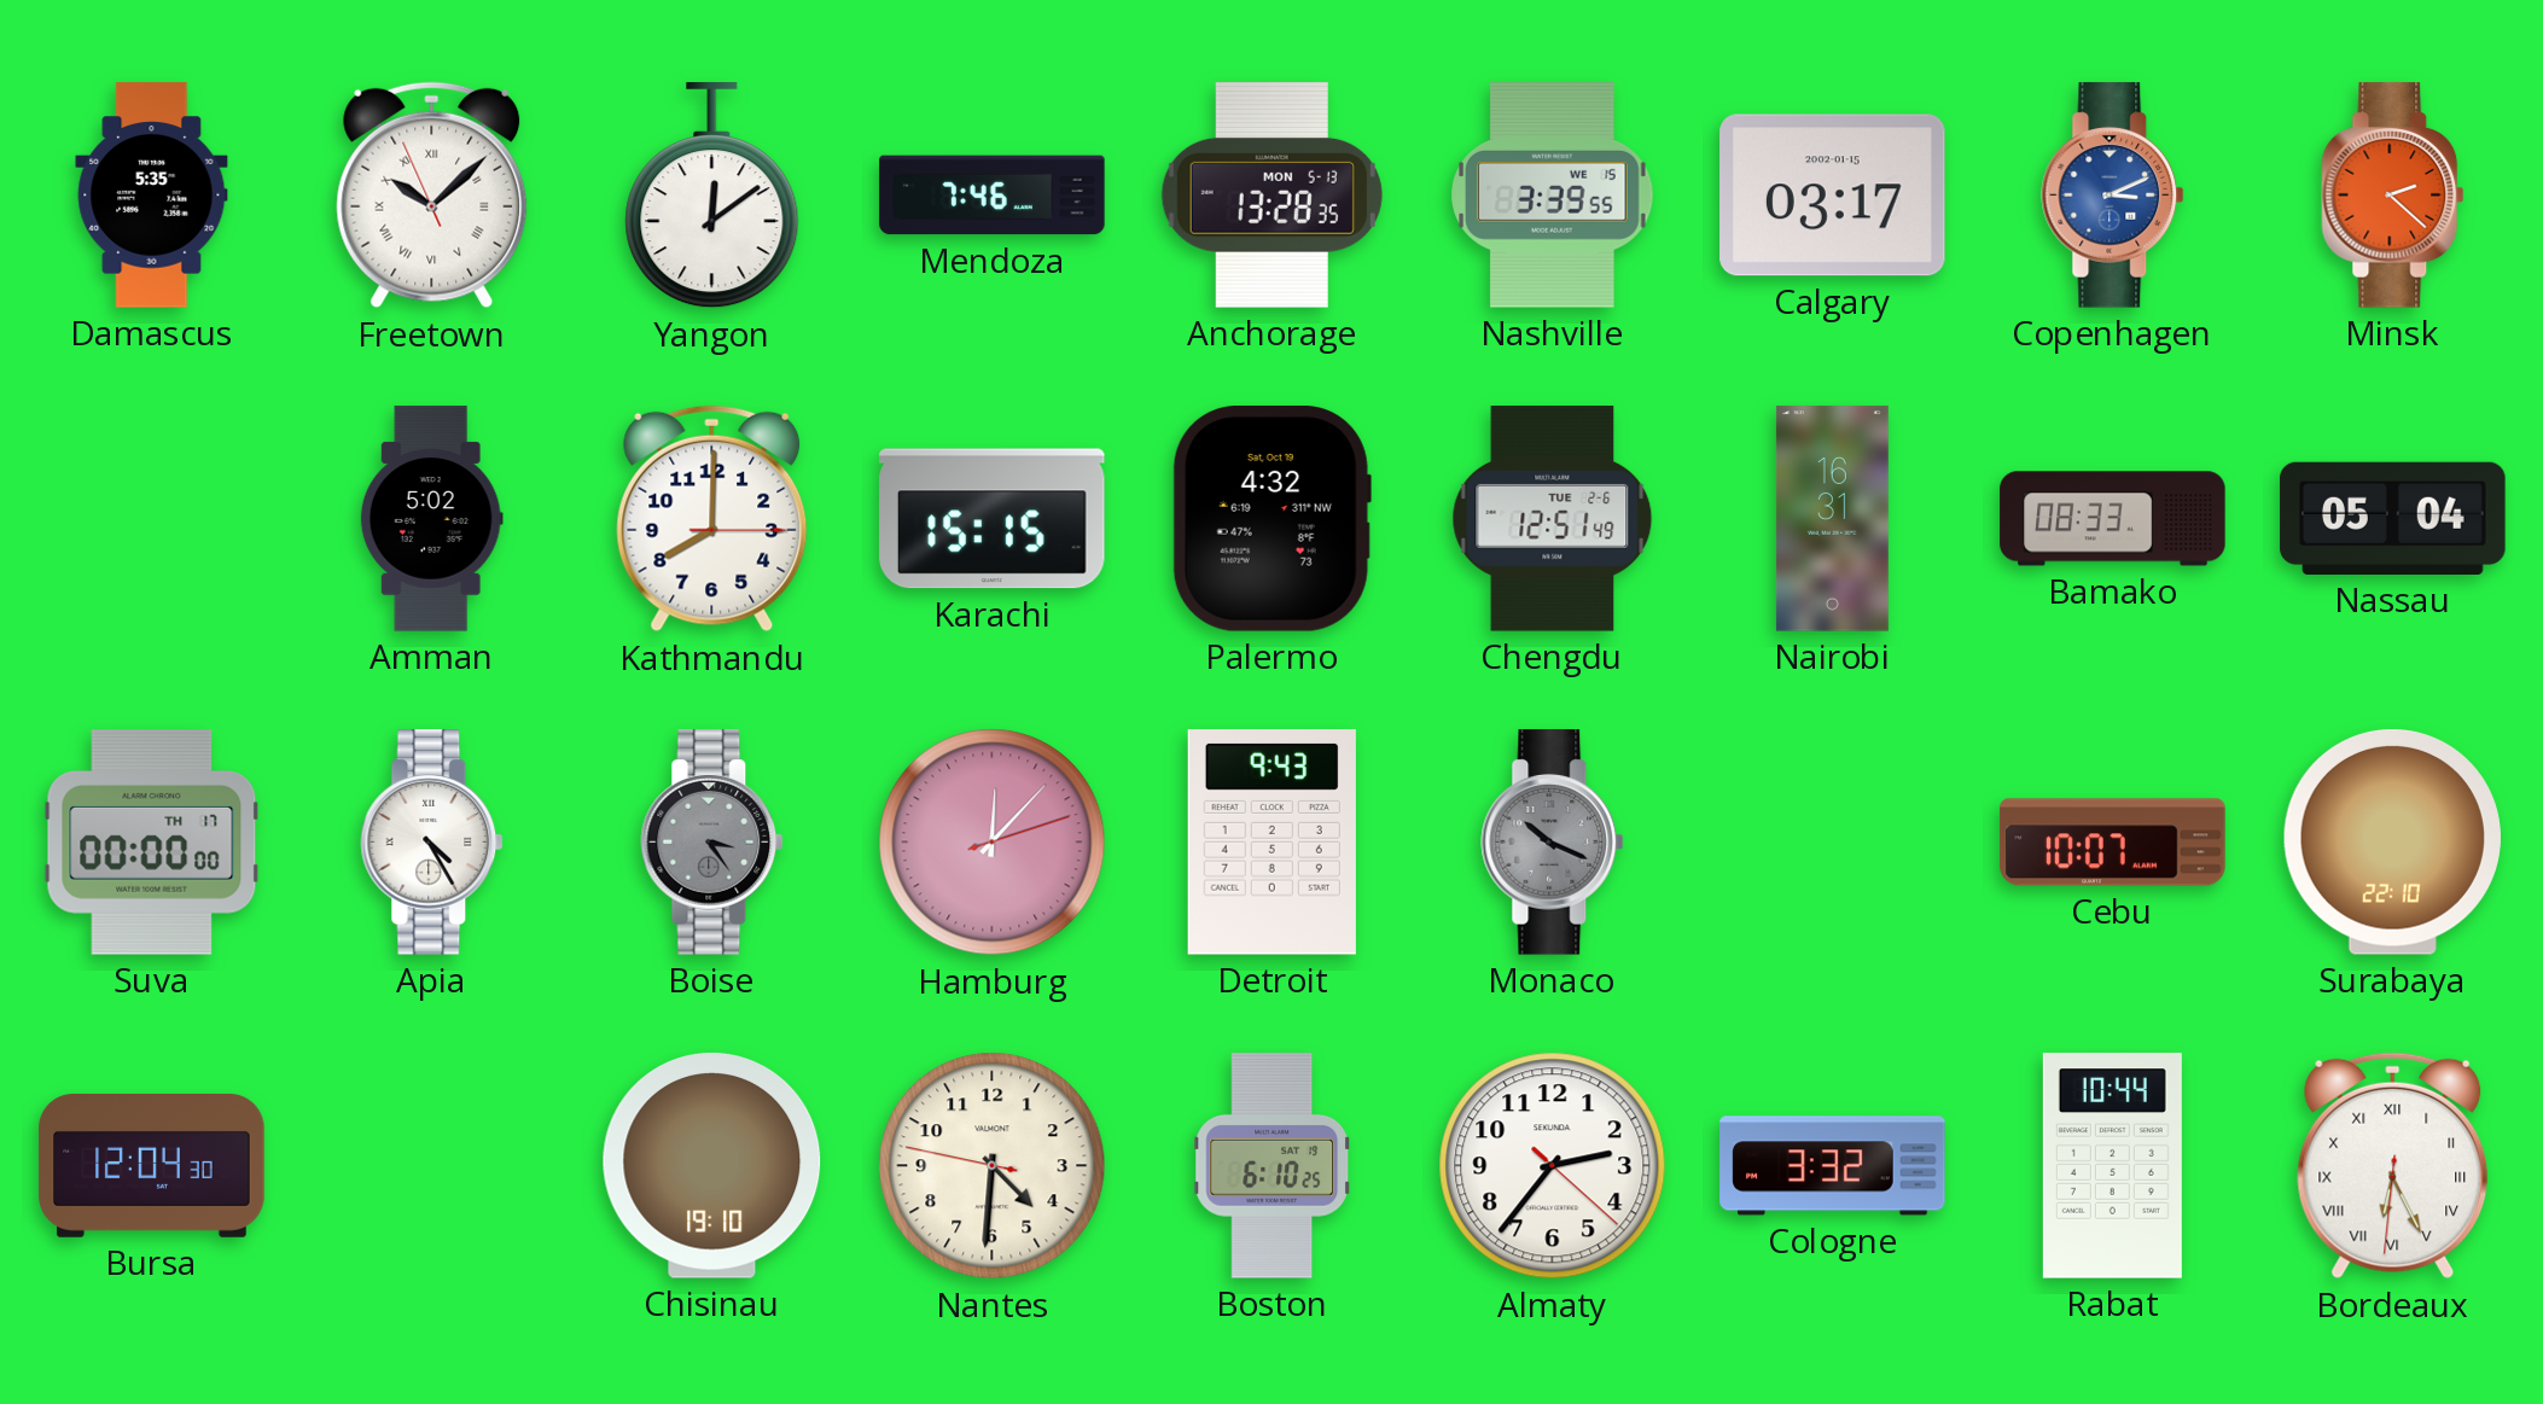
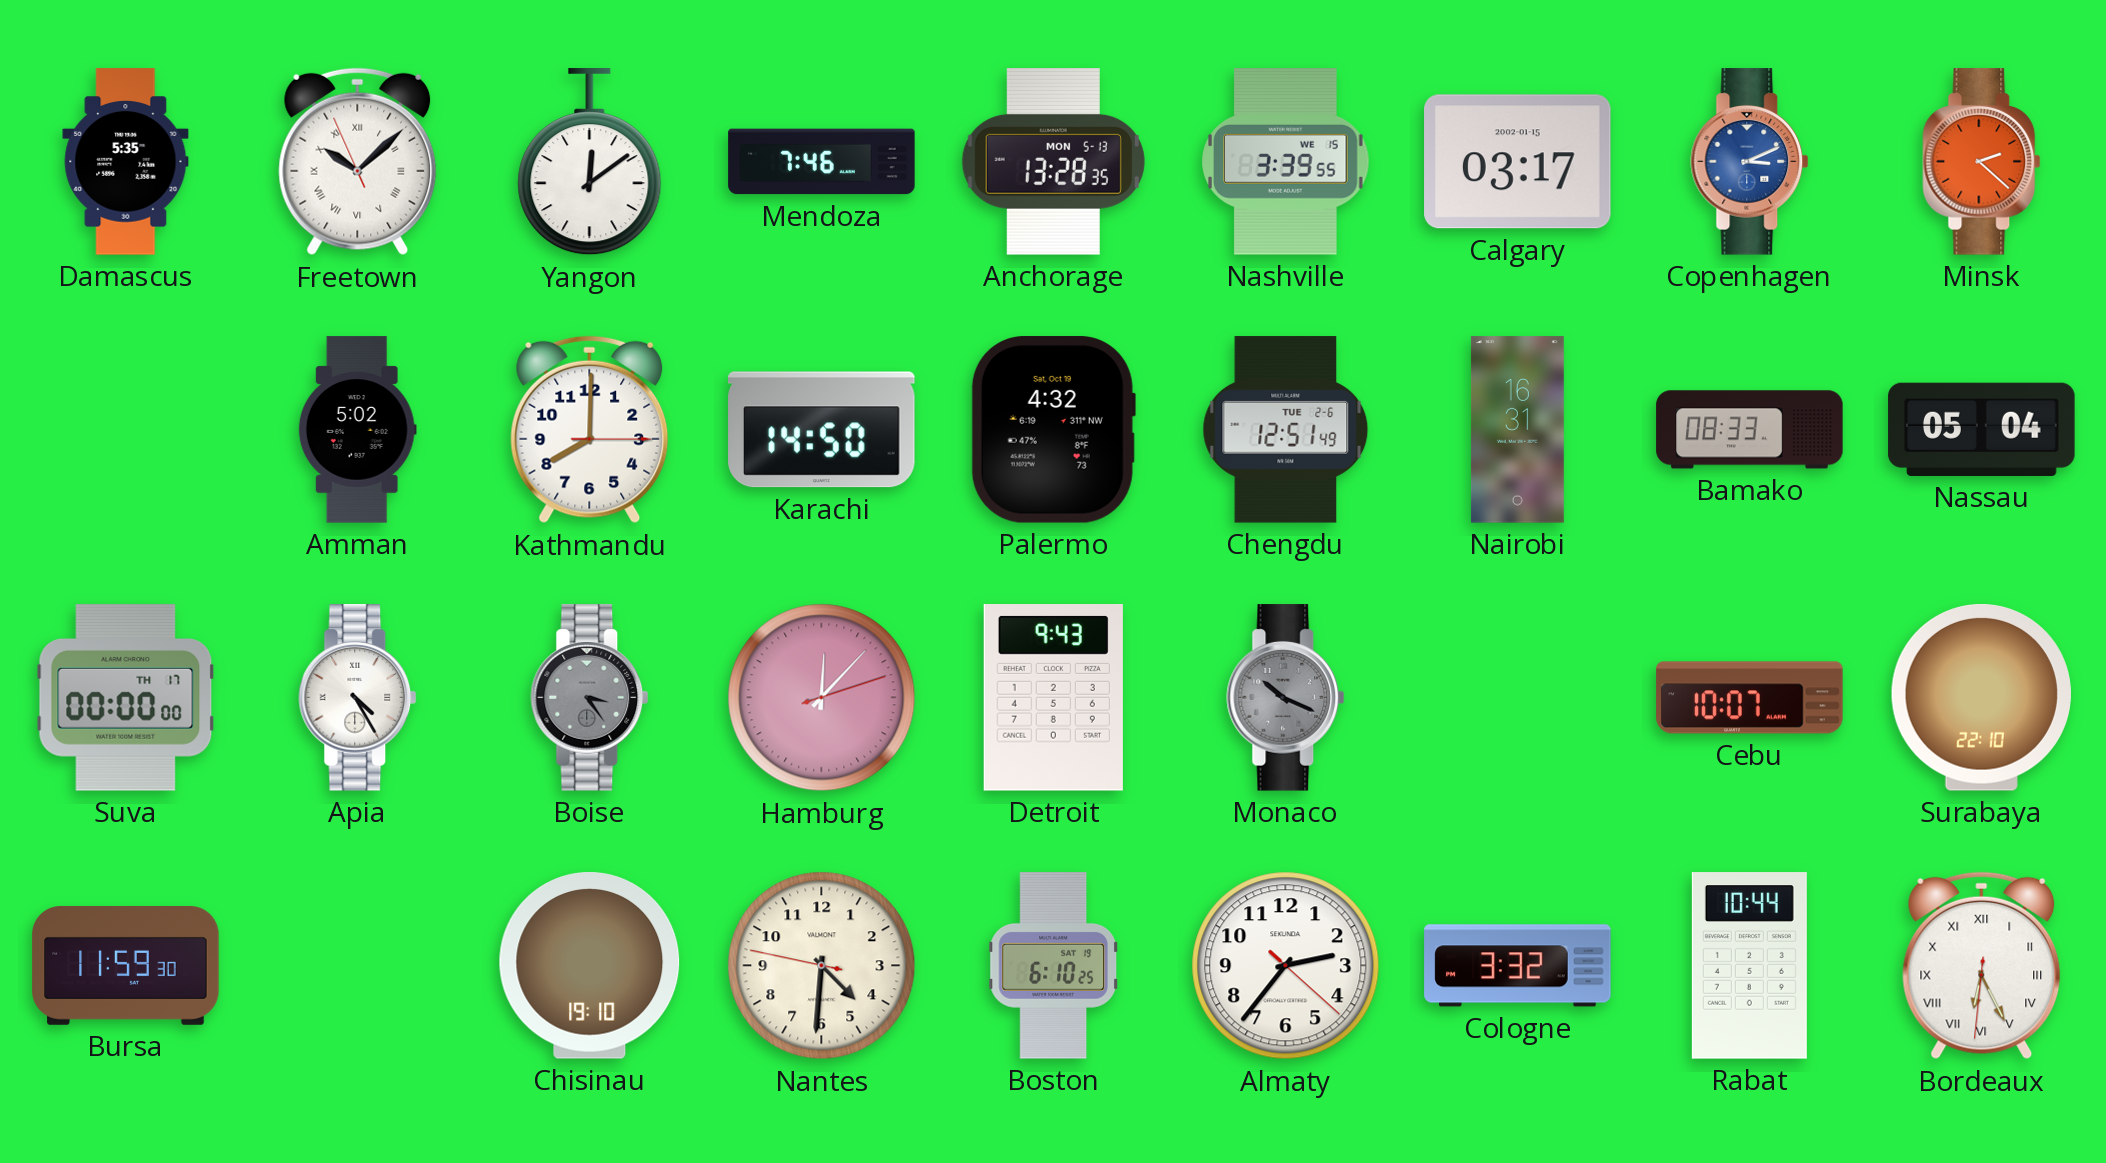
Karachi: 15:15 -> 14:50
Bursa: 12:04 -> 11:59
